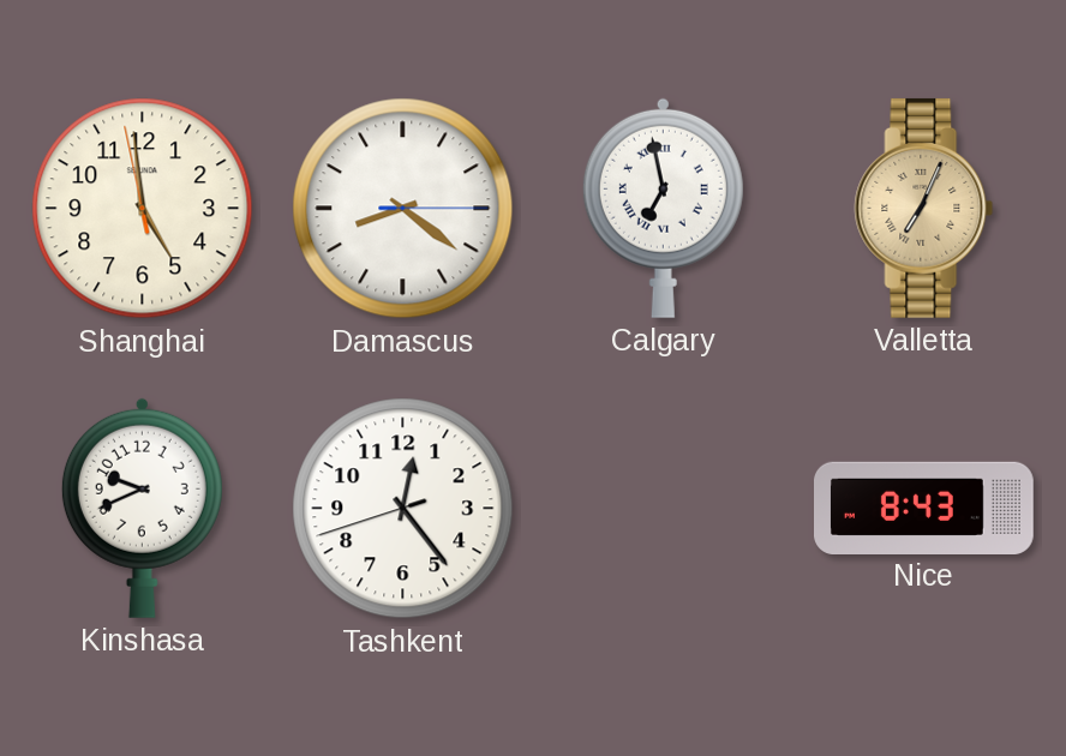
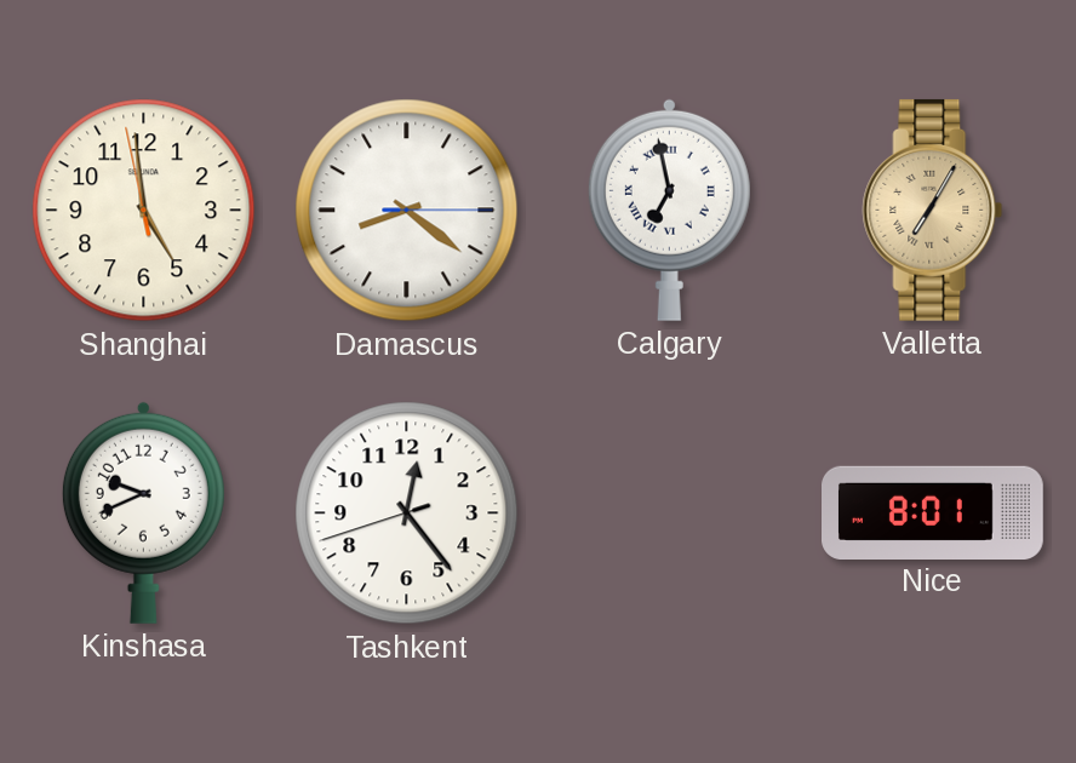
Valletta: 7:04 -> 7:05
Nice: 8:43 -> 8:01
